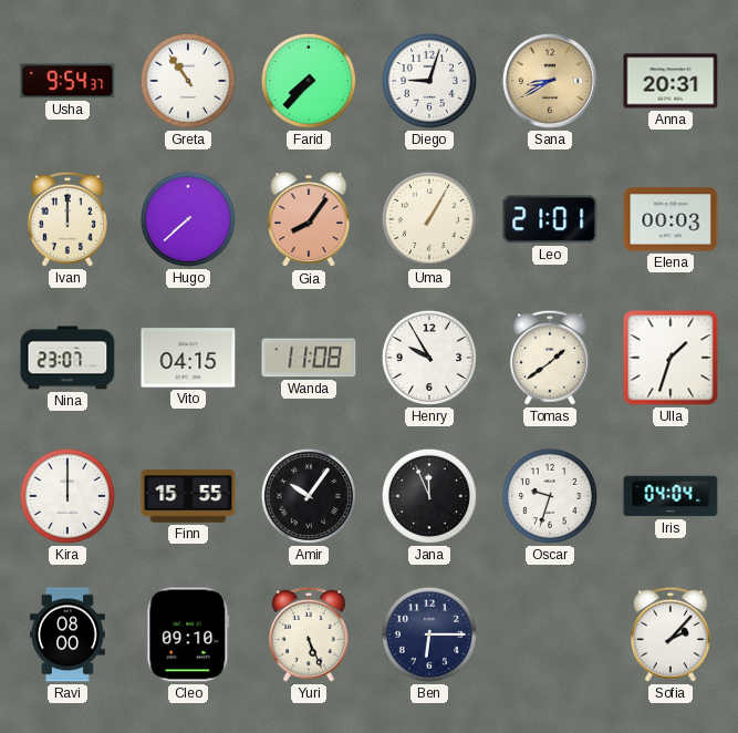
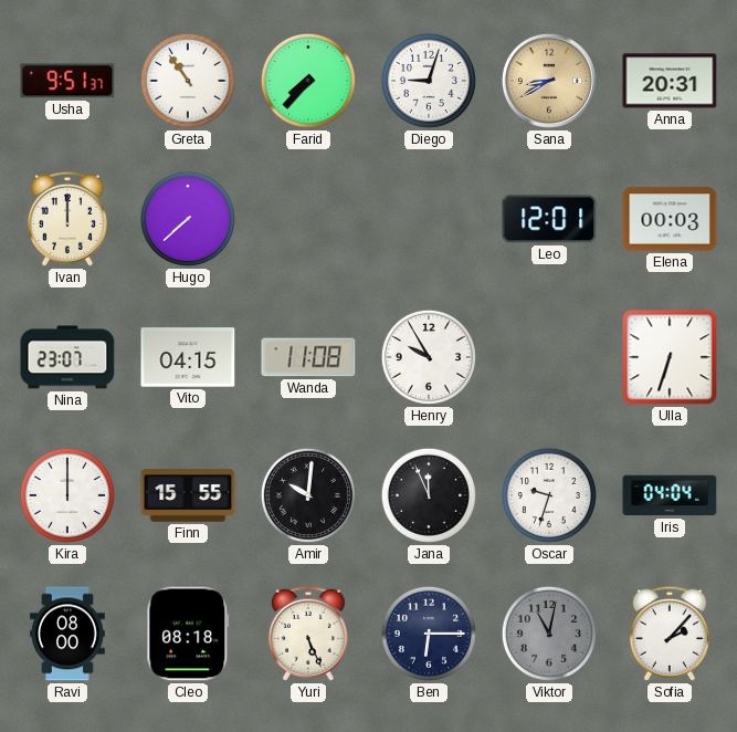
Usha: 9:54 -> 9:51
Gia: 8:06 -> none
Uma: 1:05 -> none
Leo: 21:01 -> 12:01
Tomas: 1:39 -> none
Ulla: 1:33 -> 6:33
Amir: 10:06 -> 10:01
Cleo: 09:10 -> 08:18
Viktor: none -> 11:02
